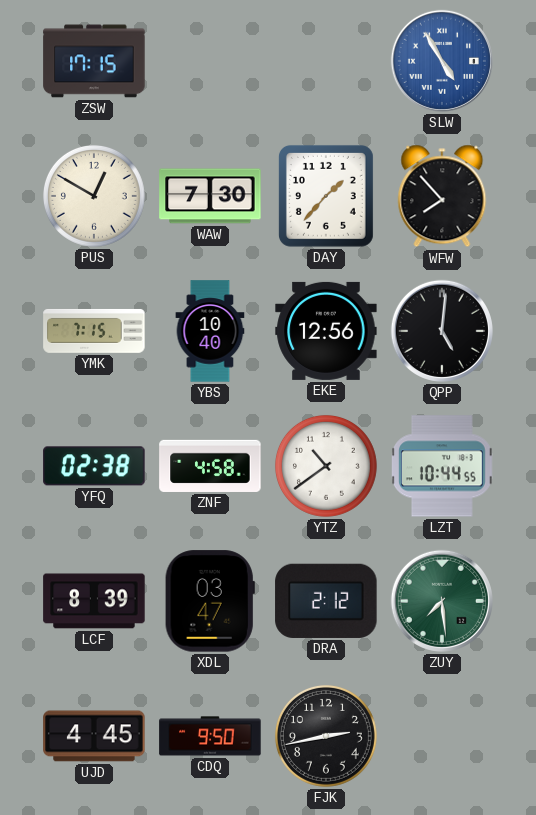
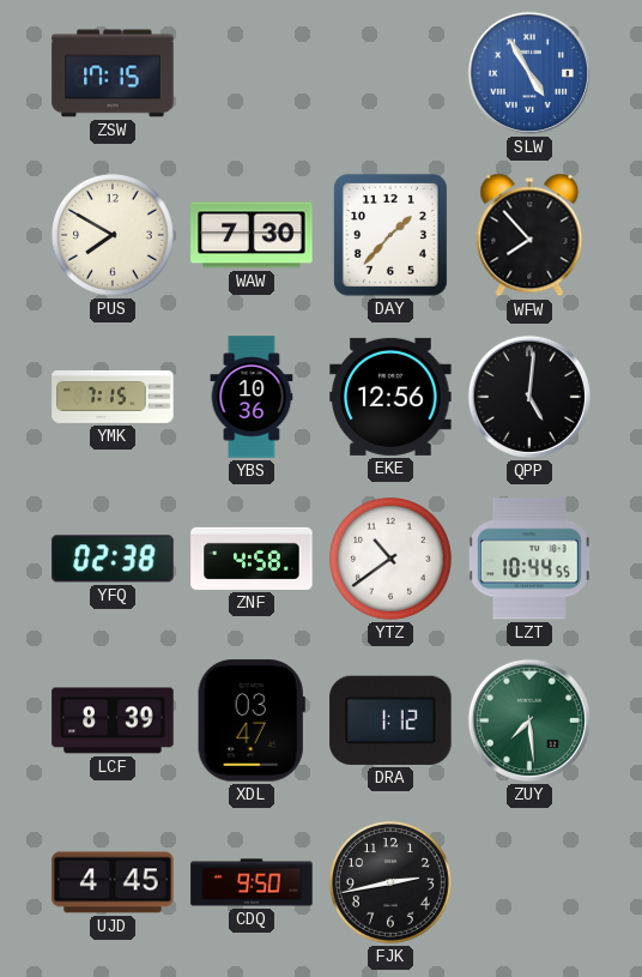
PUS: 12:50 -> 7:50
YBS: 10:40 -> 10:36
DRA: 2:12 -> 1:12
